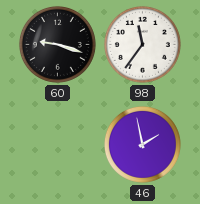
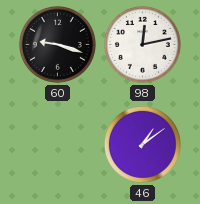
98: 11:36 -> 12:13
46: 1:58 -> 1:09
